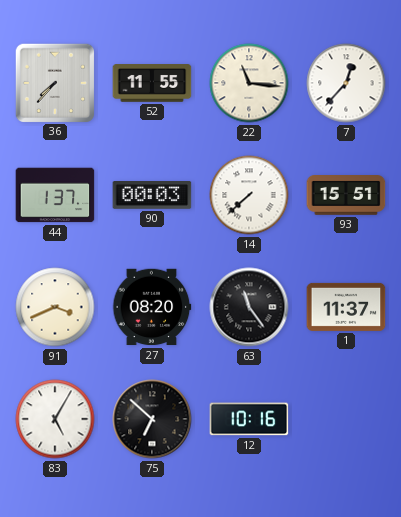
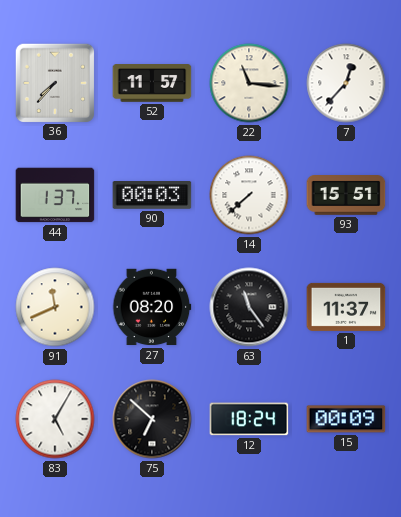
52: 11:55 -> 11:57
91: 3:41 -> 11:41
12: 10:16 -> 18:24
15: none -> 00:09
